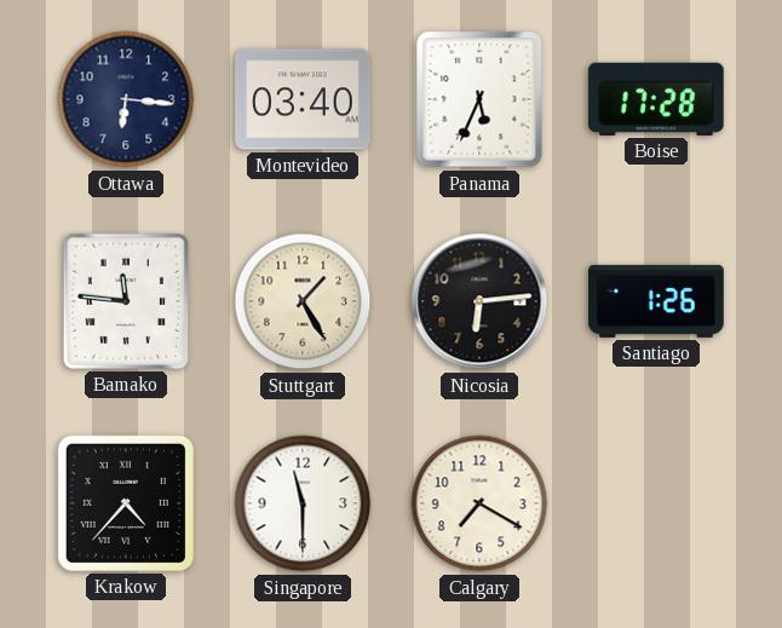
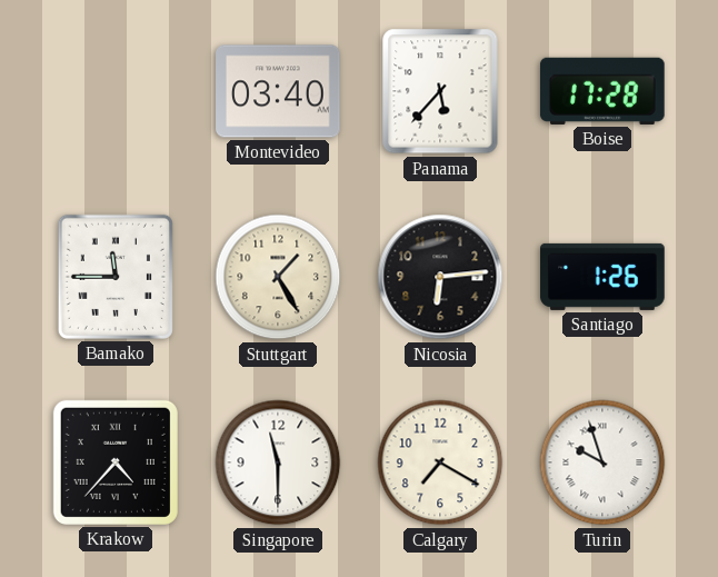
Ottawa: 6:16 -> none
Panama: 5:34 -> 5:37
Bamako: 11:46 -> 11:45
Turin: none -> 9:57
